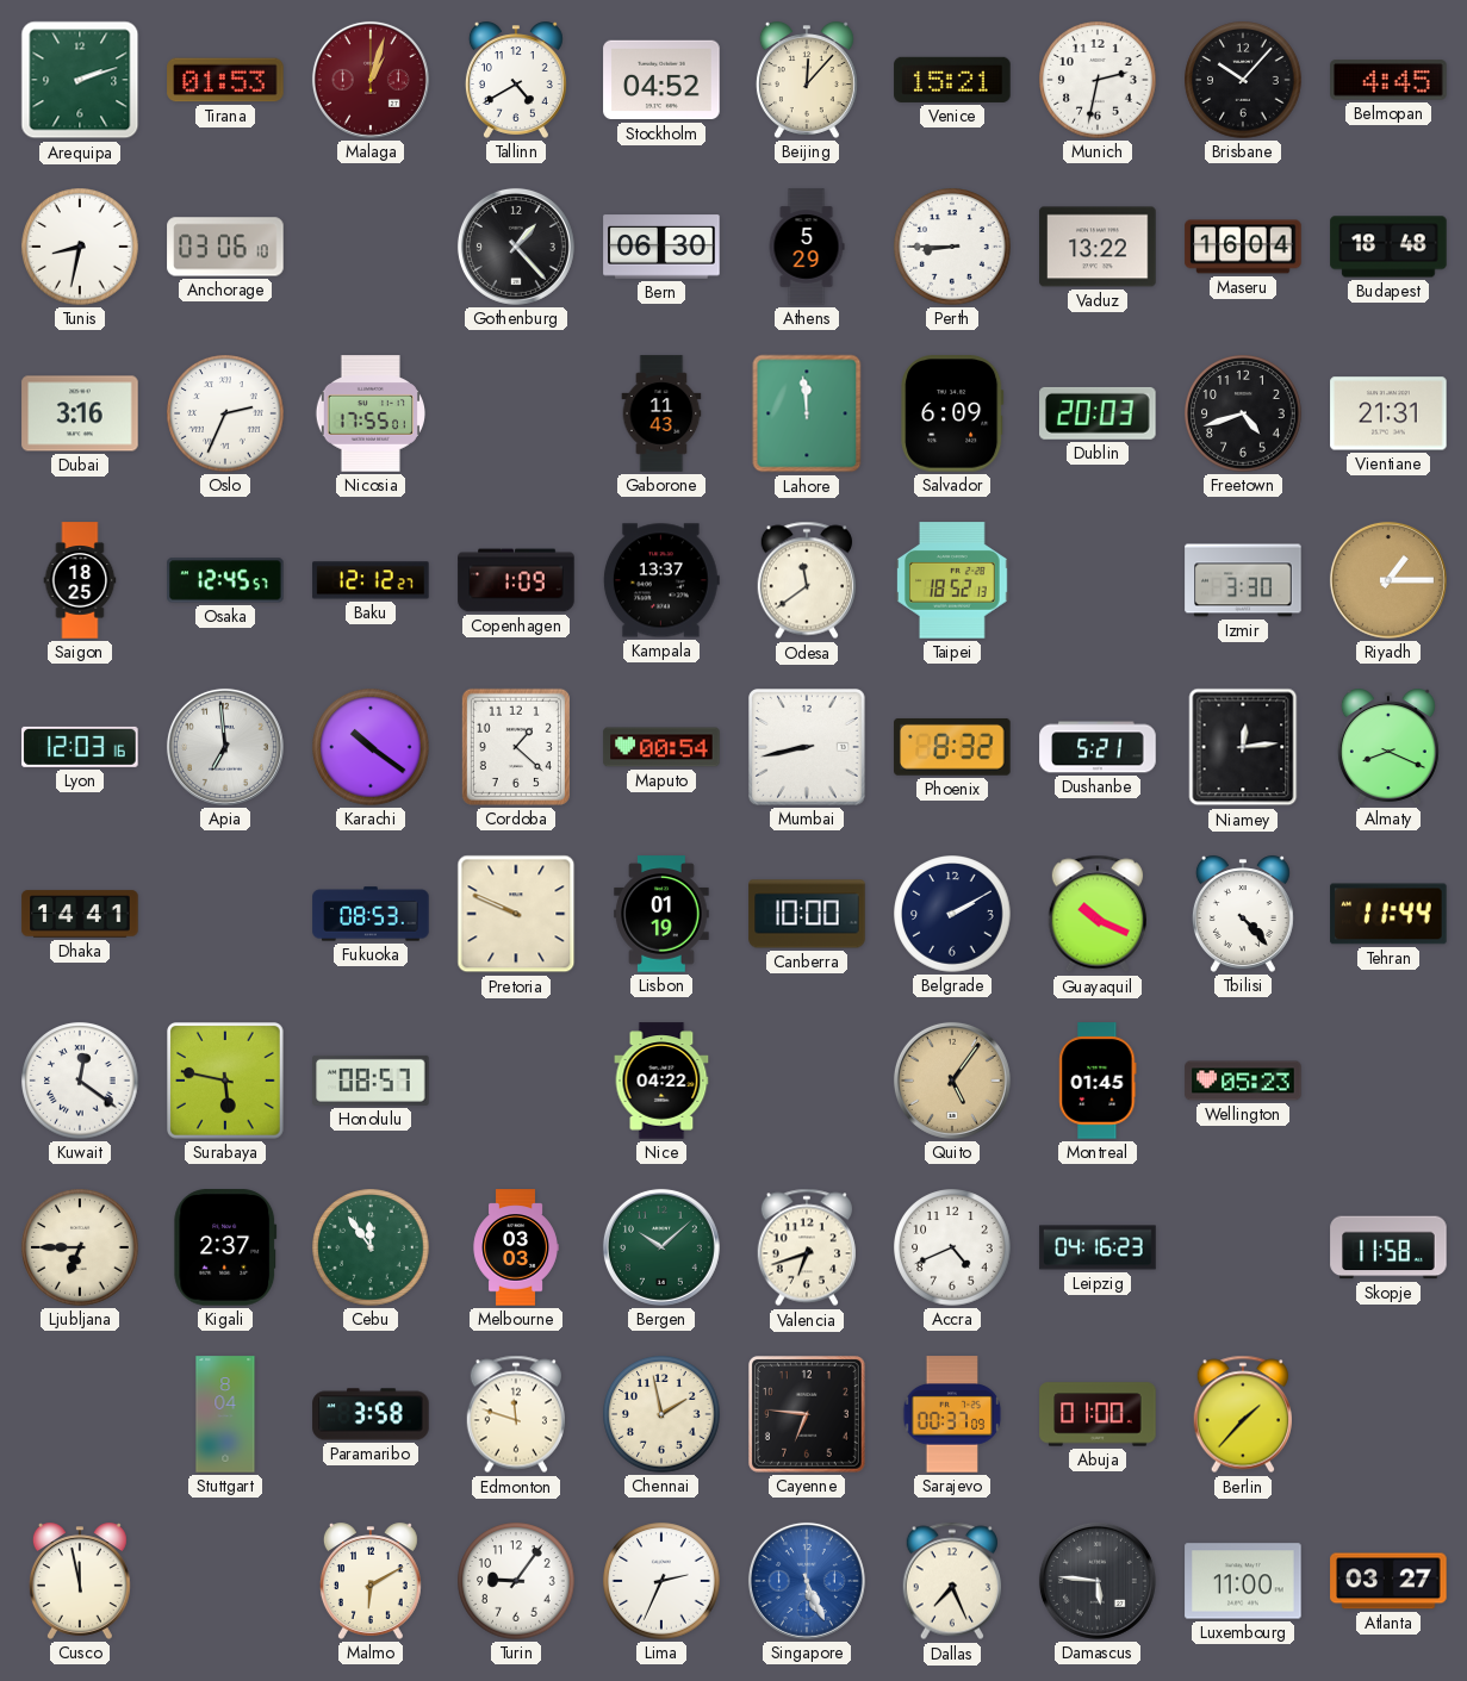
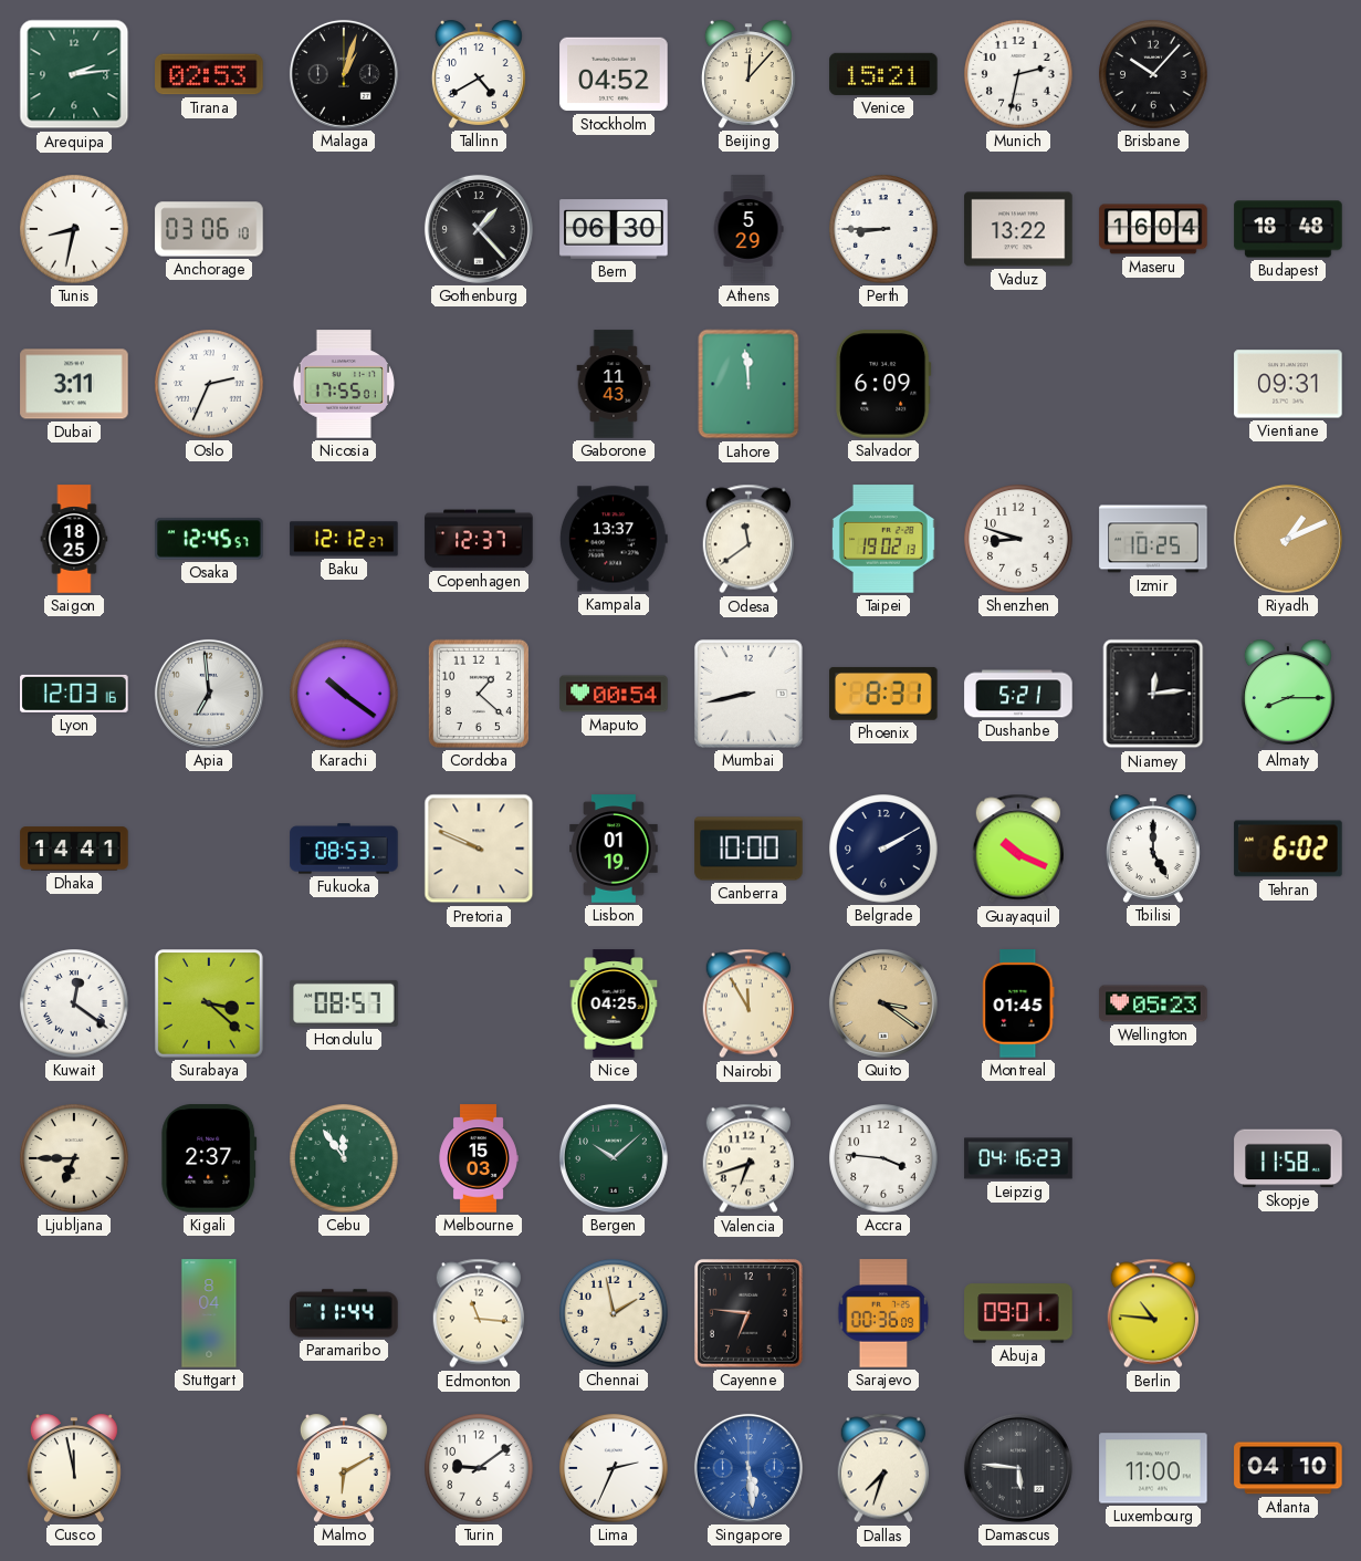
Arequipa: 2:12 -> 2:14
Tirana: 01:53 -> 02:53
Malaga dial: burgundy -> black
Belmopan: 4:45 -> none
Dubai: 3:16 -> 3:11
Dublin: 20:03 -> none
Freetown: 4:42 -> none
Vientiane: 21:31 -> 09:31
Copenhagen: 1:09 -> 12:37
Taipei: 18:52 -> 19:02
Shenzhen: none -> 8:48
Izmir: 3:30 -> 10:25
Riyadh: 1:15 -> 1:11
Phoenix: 8:32 -> 8:31
Almaty: 8:19 -> 8:15
Tbilisi: 4:23 -> 5:00
Tehran: 11:44 -> 6:02
Surabaya: 5:47 -> 3:22
Nice: 04:22 -> 04:25
Nairobi: none -> 11:55
Quito: 5:06 -> 3:21
Melbourne: 03:03 -> 15:03
Accra: 4:41 -> 3:46
Paramaribo: 3:58 -> 11:44
Edmonton: 11:48 -> 11:16
Sarajevo: 00:37 -> 00:36
Abuja: 01:00 -> 09:01
Berlin: 1:37 -> 10:46
Turin: 9:06 -> 9:09
Singapore: 5:26 -> 5:29
Dallas: 7:26 -> 7:33
Atlanta: 03:27 -> 04:10
